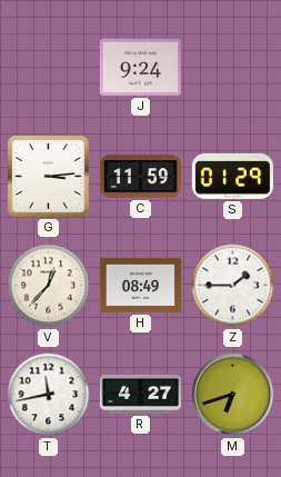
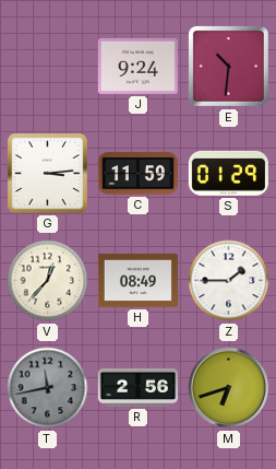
E: none -> 10:31
T dial: white -> grey
R: 4:27 -> 2:56
